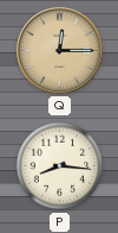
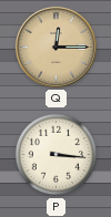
P: 8:16 -> 3:16
